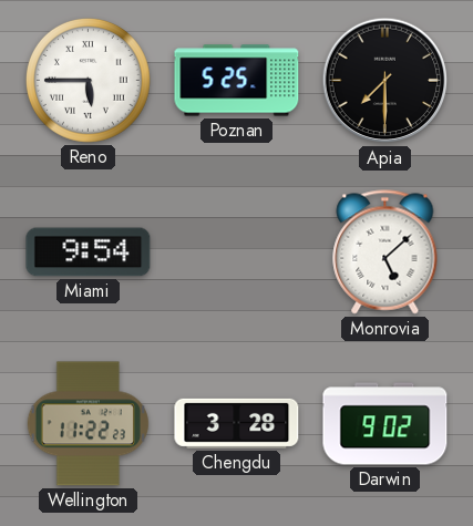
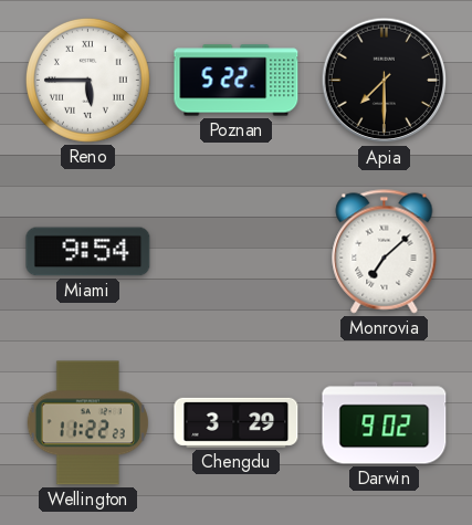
Poznan: 5:25 -> 5:22
Monrovia: 5:08 -> 7:08
Chengdu: 3:28 -> 3:29
